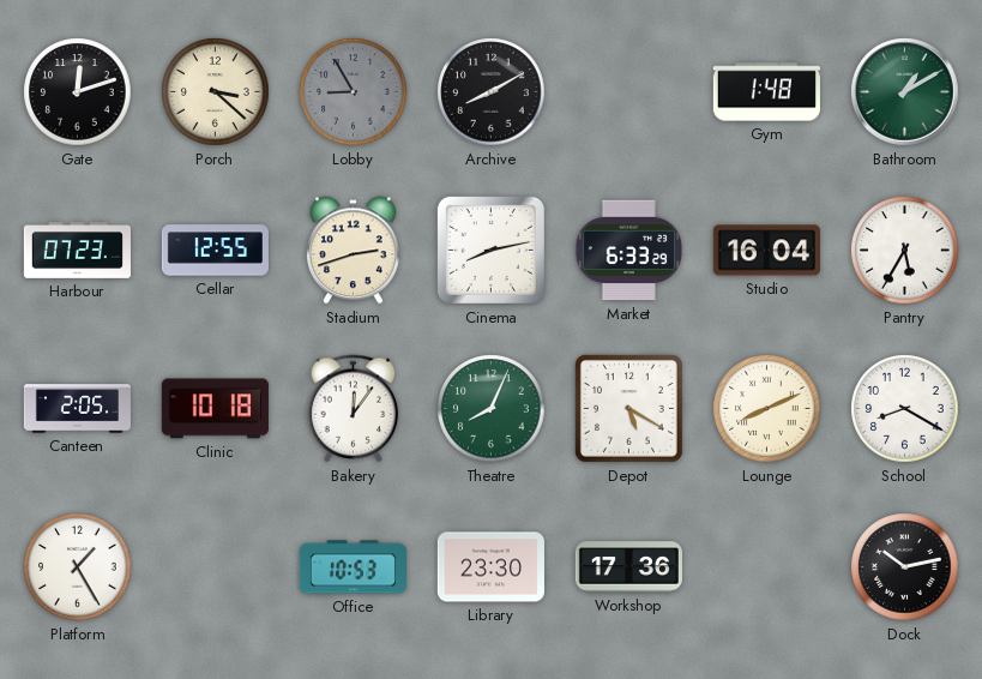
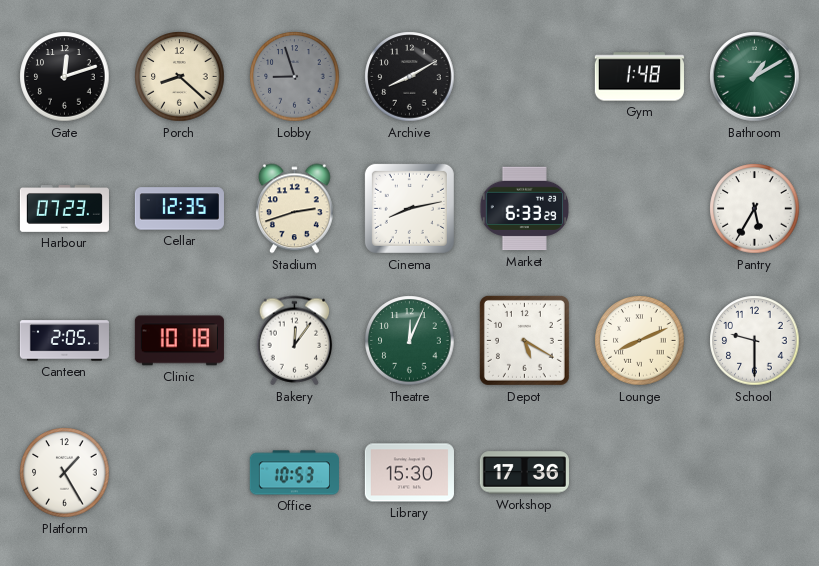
Porch: 3:22 -> 8:22
Lobby: 8:55 -> 8:57
Cellar: 12:55 -> 12:35
Studio: 16:04 -> none
Theatre: 8:04 -> 12:04
School: 8:20 -> 9:30
Library: 23:30 -> 15:30
Dock: 10:13 -> none
